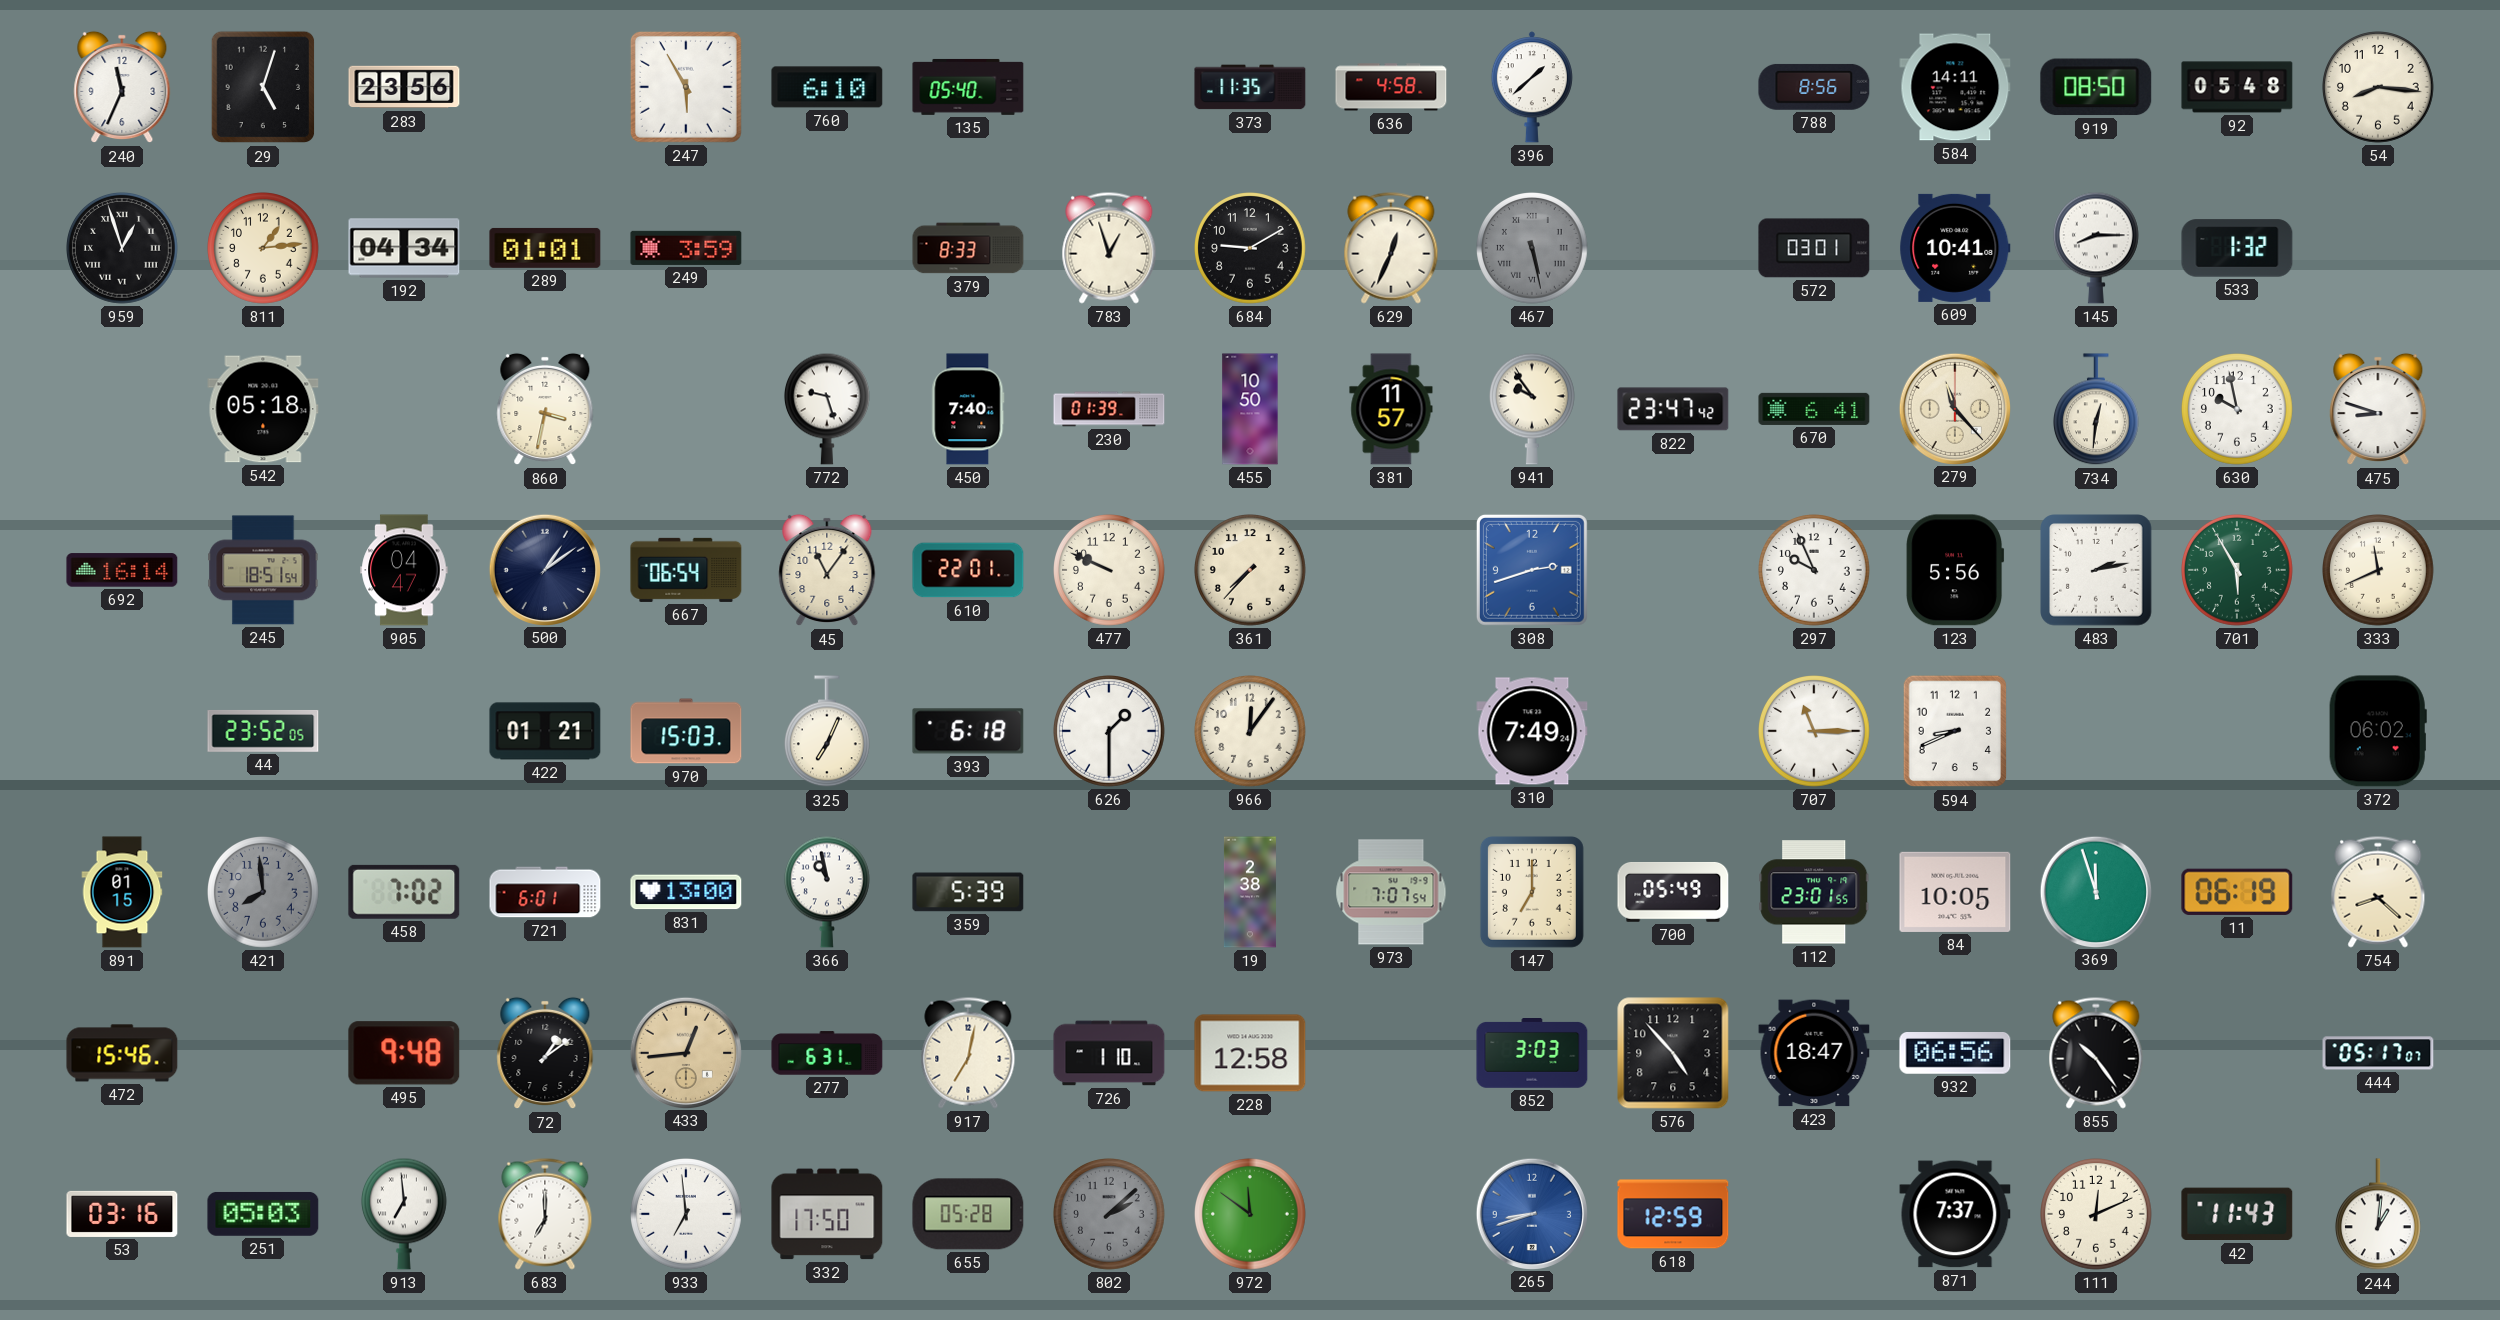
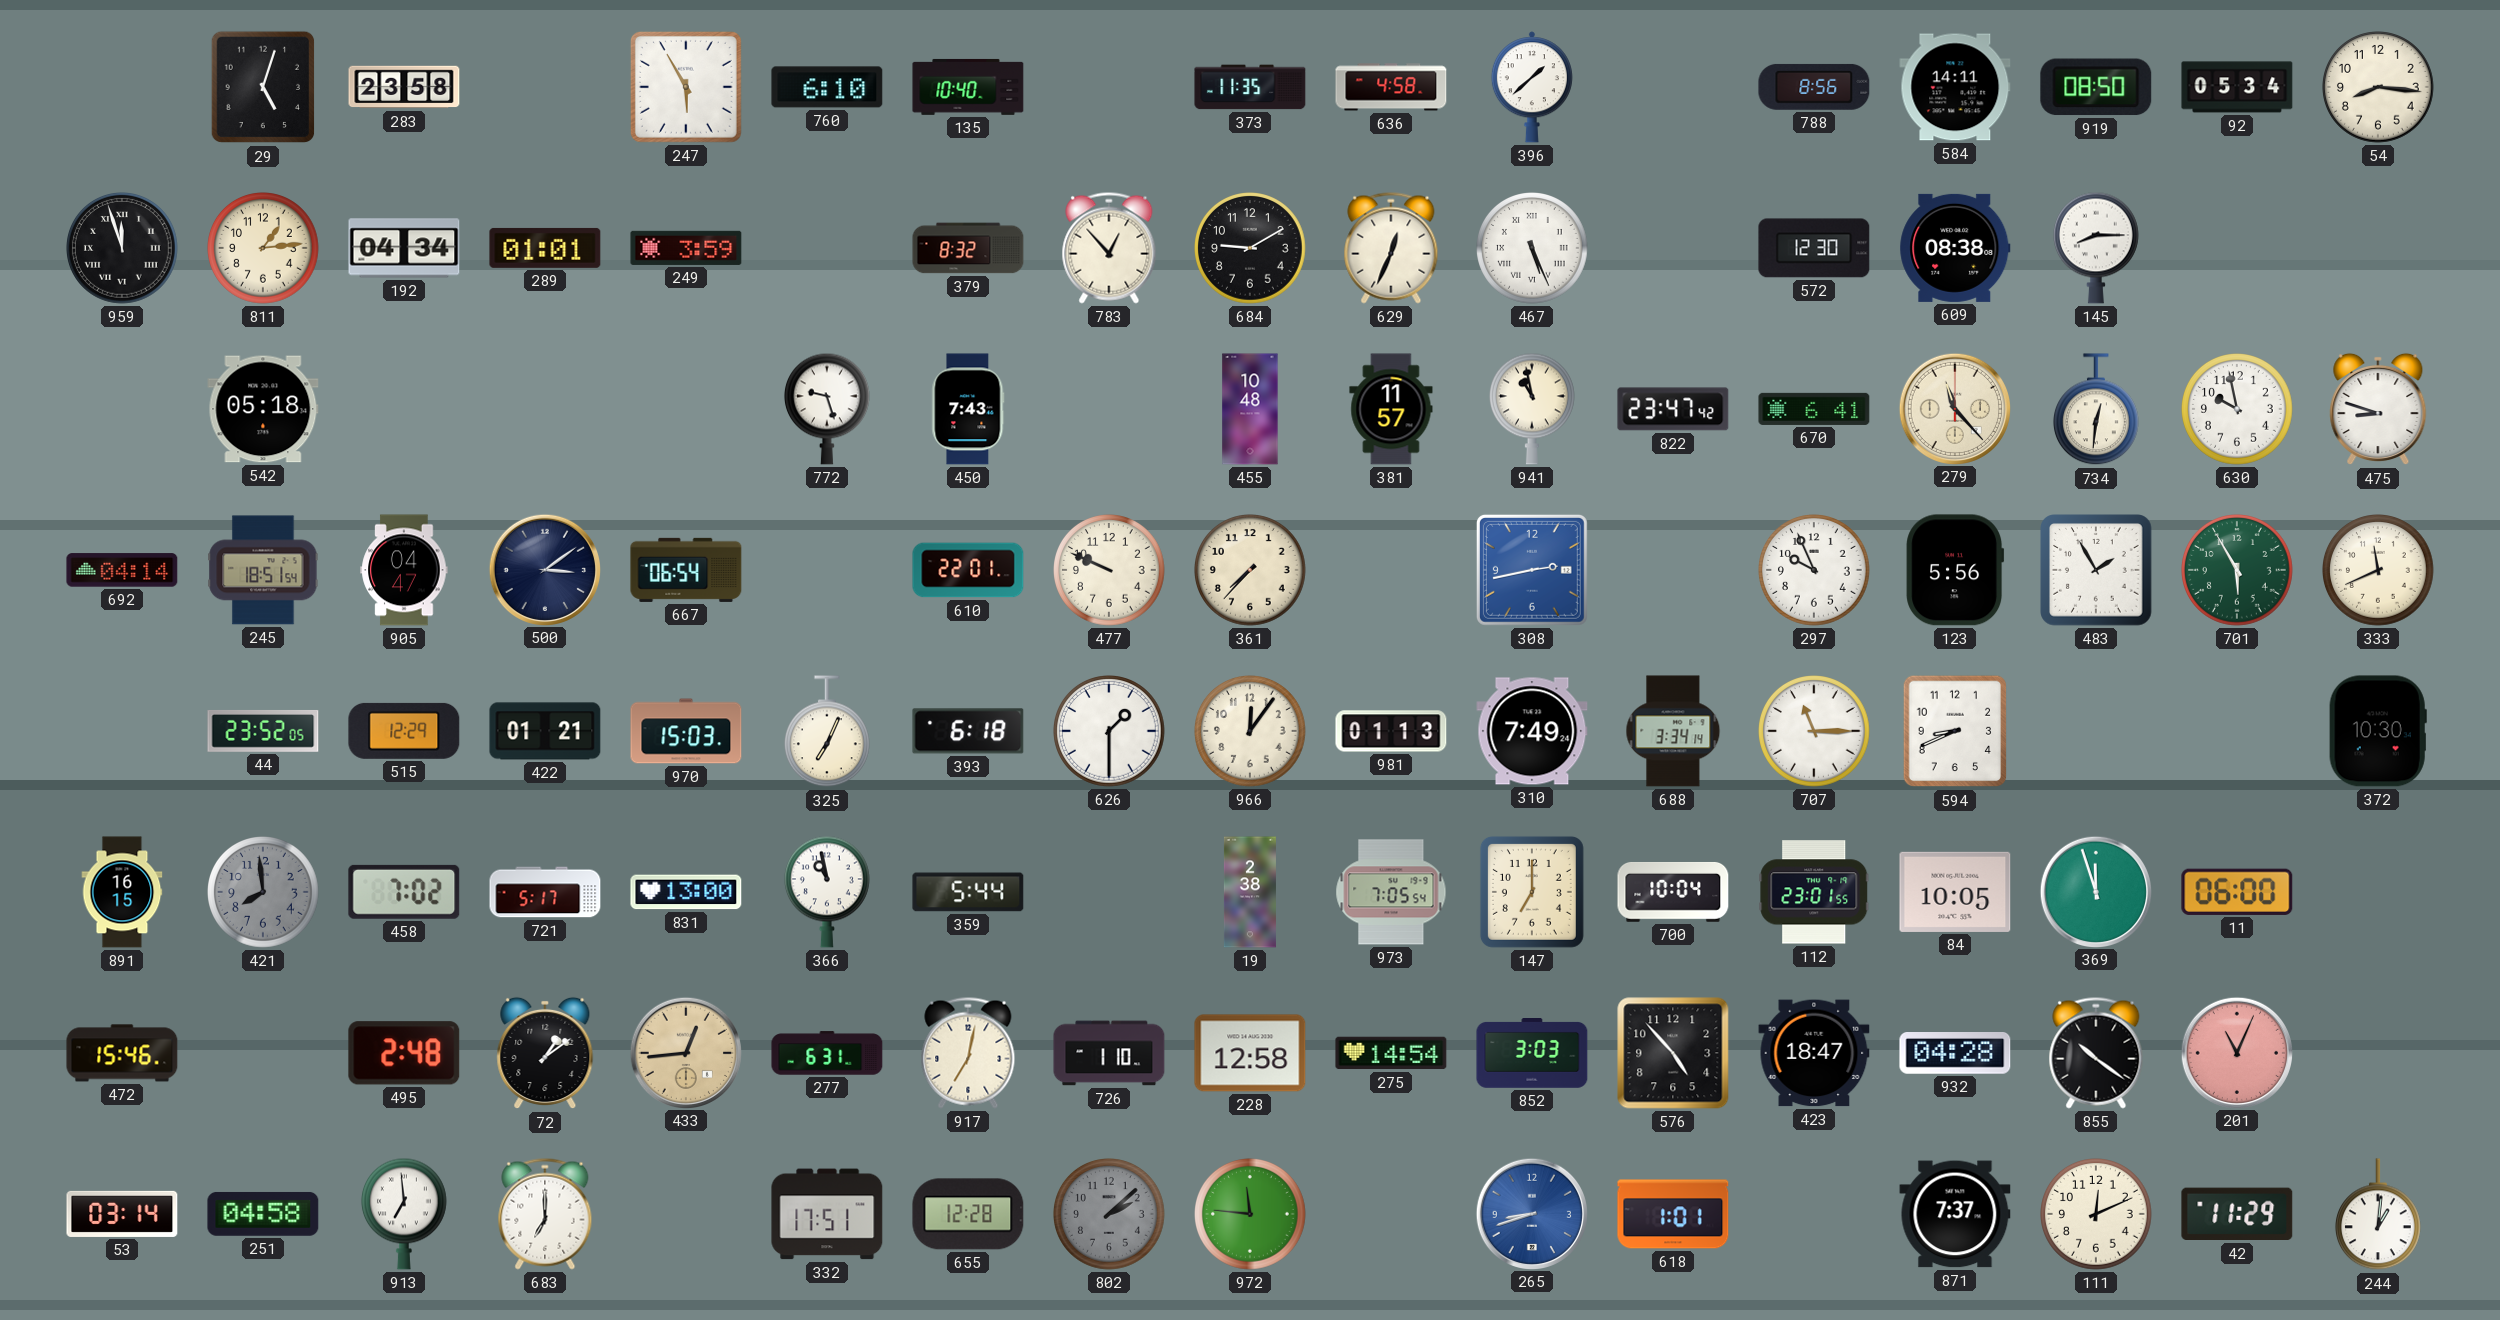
240: 11:34 -> none
283: 23:56 -> 23:58
135: 05:40 -> 10:40
92: 05:48 -> 05:34
959: 12:57 -> 11:57
379: 8:33 -> 8:32
783: 12:57 -> 12:53
467: 5:28 -> 5:26
467 dial: grey -> white
572: 03:01 -> 12:30
609: 10:41 -> 08:38
533: 1:32 -> none
860: 3:32 -> none
450: 7:40 -> 7:43
230: 01:39 -> none
455: 10:50 -> 10:48
941: 9:54 -> 10:58
692: 16:14 -> 04:14
500: 1:09 -> 3:09
45: 11:06 -> none
308: 2:42 -> 2:43
483: 2:13 -> 1:55
515: none -> 12:29
981: none -> 01:13
688: none -> 3:34
372: 06:02 -> 10:30
891: 01:15 -> 16:15
721: 6:01 -> 5:17
359: 5:39 -> 5:44
973: 7:07 -> 7:05
700: 05:49 -> 10:04
11: 06:19 -> 06:00
754: 8:22 -> none
495: 9:48 -> 2:48
275: none -> 14:54
932: 06:56 -> 04:28
855: 10:24 -> 10:21
201: none -> 11:04
444: 05:17 -> none
53: 03:16 -> 03:14
251: 05:03 -> 04:58
933: 6:59 -> none
332: 17:50 -> 17:51
655: 05:28 -> 12:28
972: 11:51 -> 11:46
618: 12:59 -> 1:01
42: 11:43 -> 11:29
